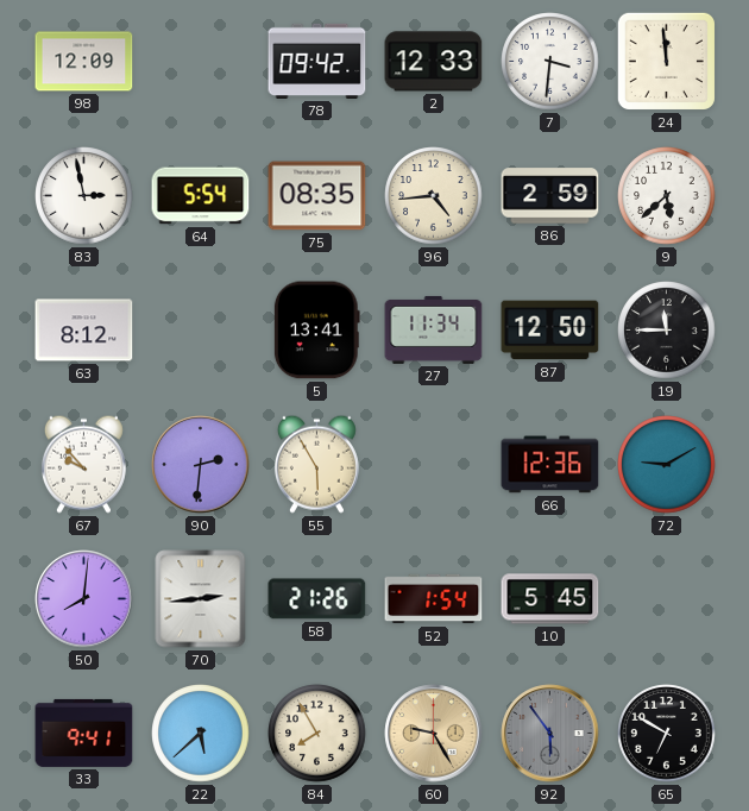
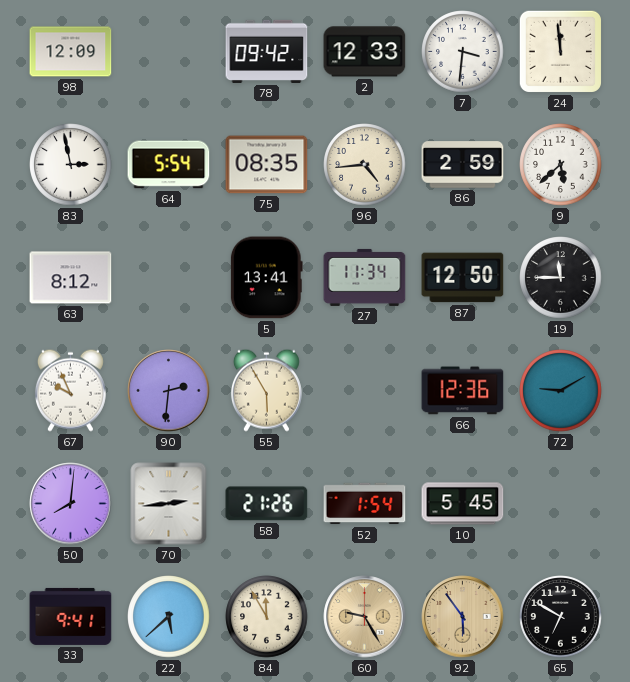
67: 9:53 -> 9:56
84: 7:55 -> 11:55
92 dial: grey -> champagne
